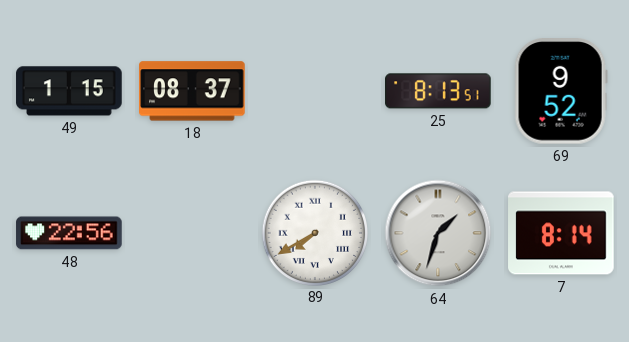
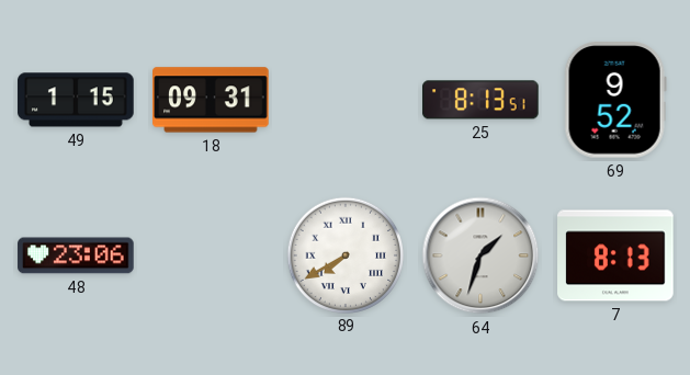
18: 08:37 -> 09:31
48: 22:56 -> 23:06
7: 8:14 -> 8:13
